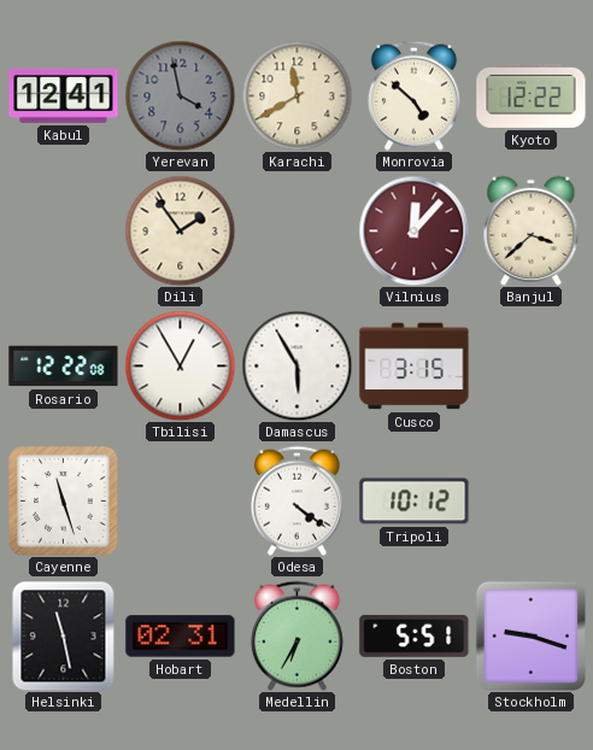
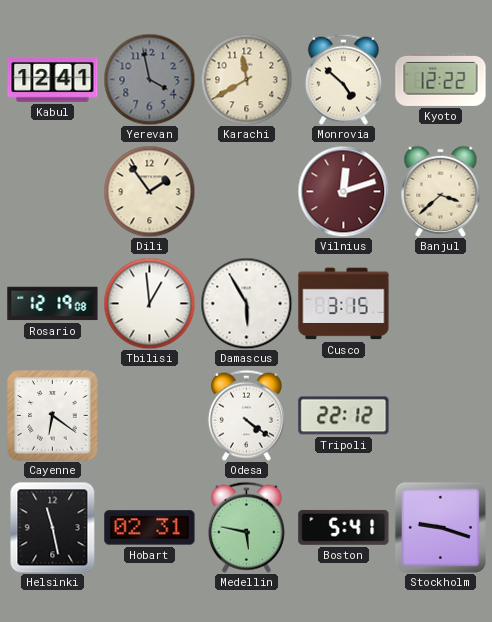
Vilnius: 12:07 -> 12:12
Rosario: 12:22 -> 12:19
Tbilisi: 12:55 -> 12:59
Cayenne: 11:27 -> 6:21
Tripoli: 10:12 -> 22:12
Medellin: 6:35 -> 5:47
Boston: 5:51 -> 5:41
